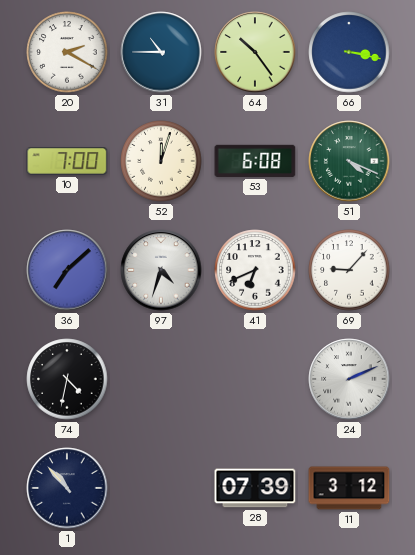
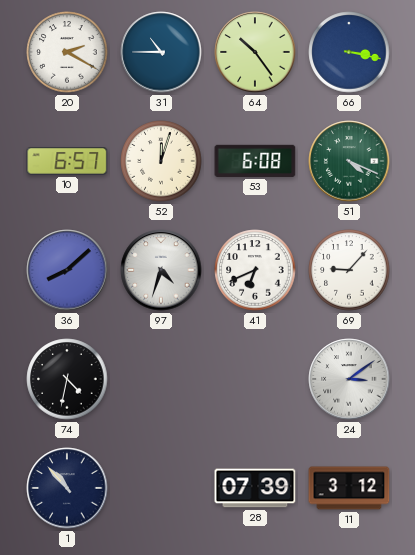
10: 7:00 -> 6:57
36: 7:08 -> 8:08
24: 2:11 -> 3:09
